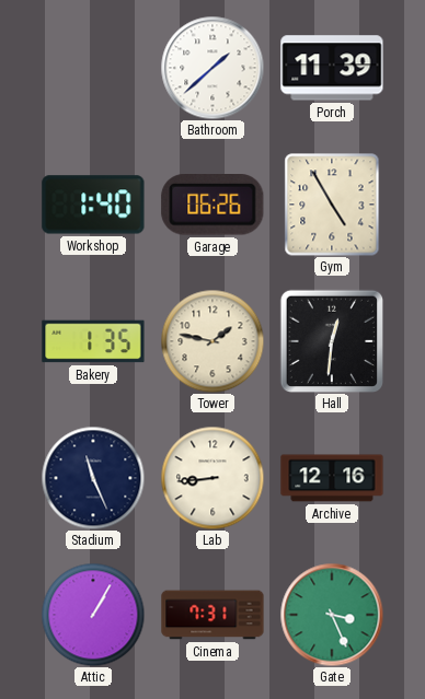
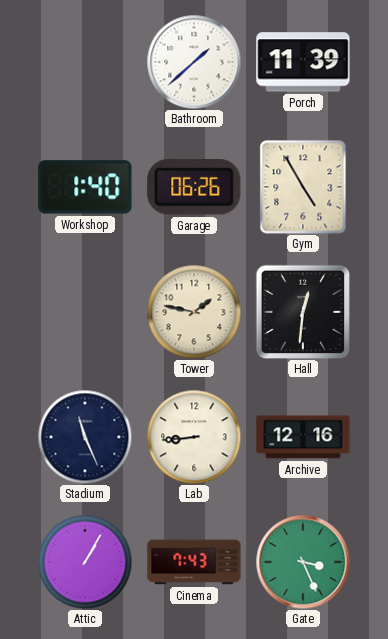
Bakery: 1:35 -> none
Cinema: 7:31 -> 7:43
